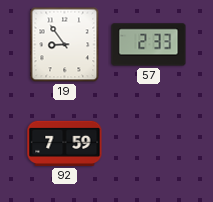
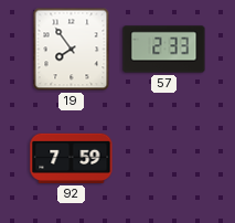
19: 8:54 -> 7:54
